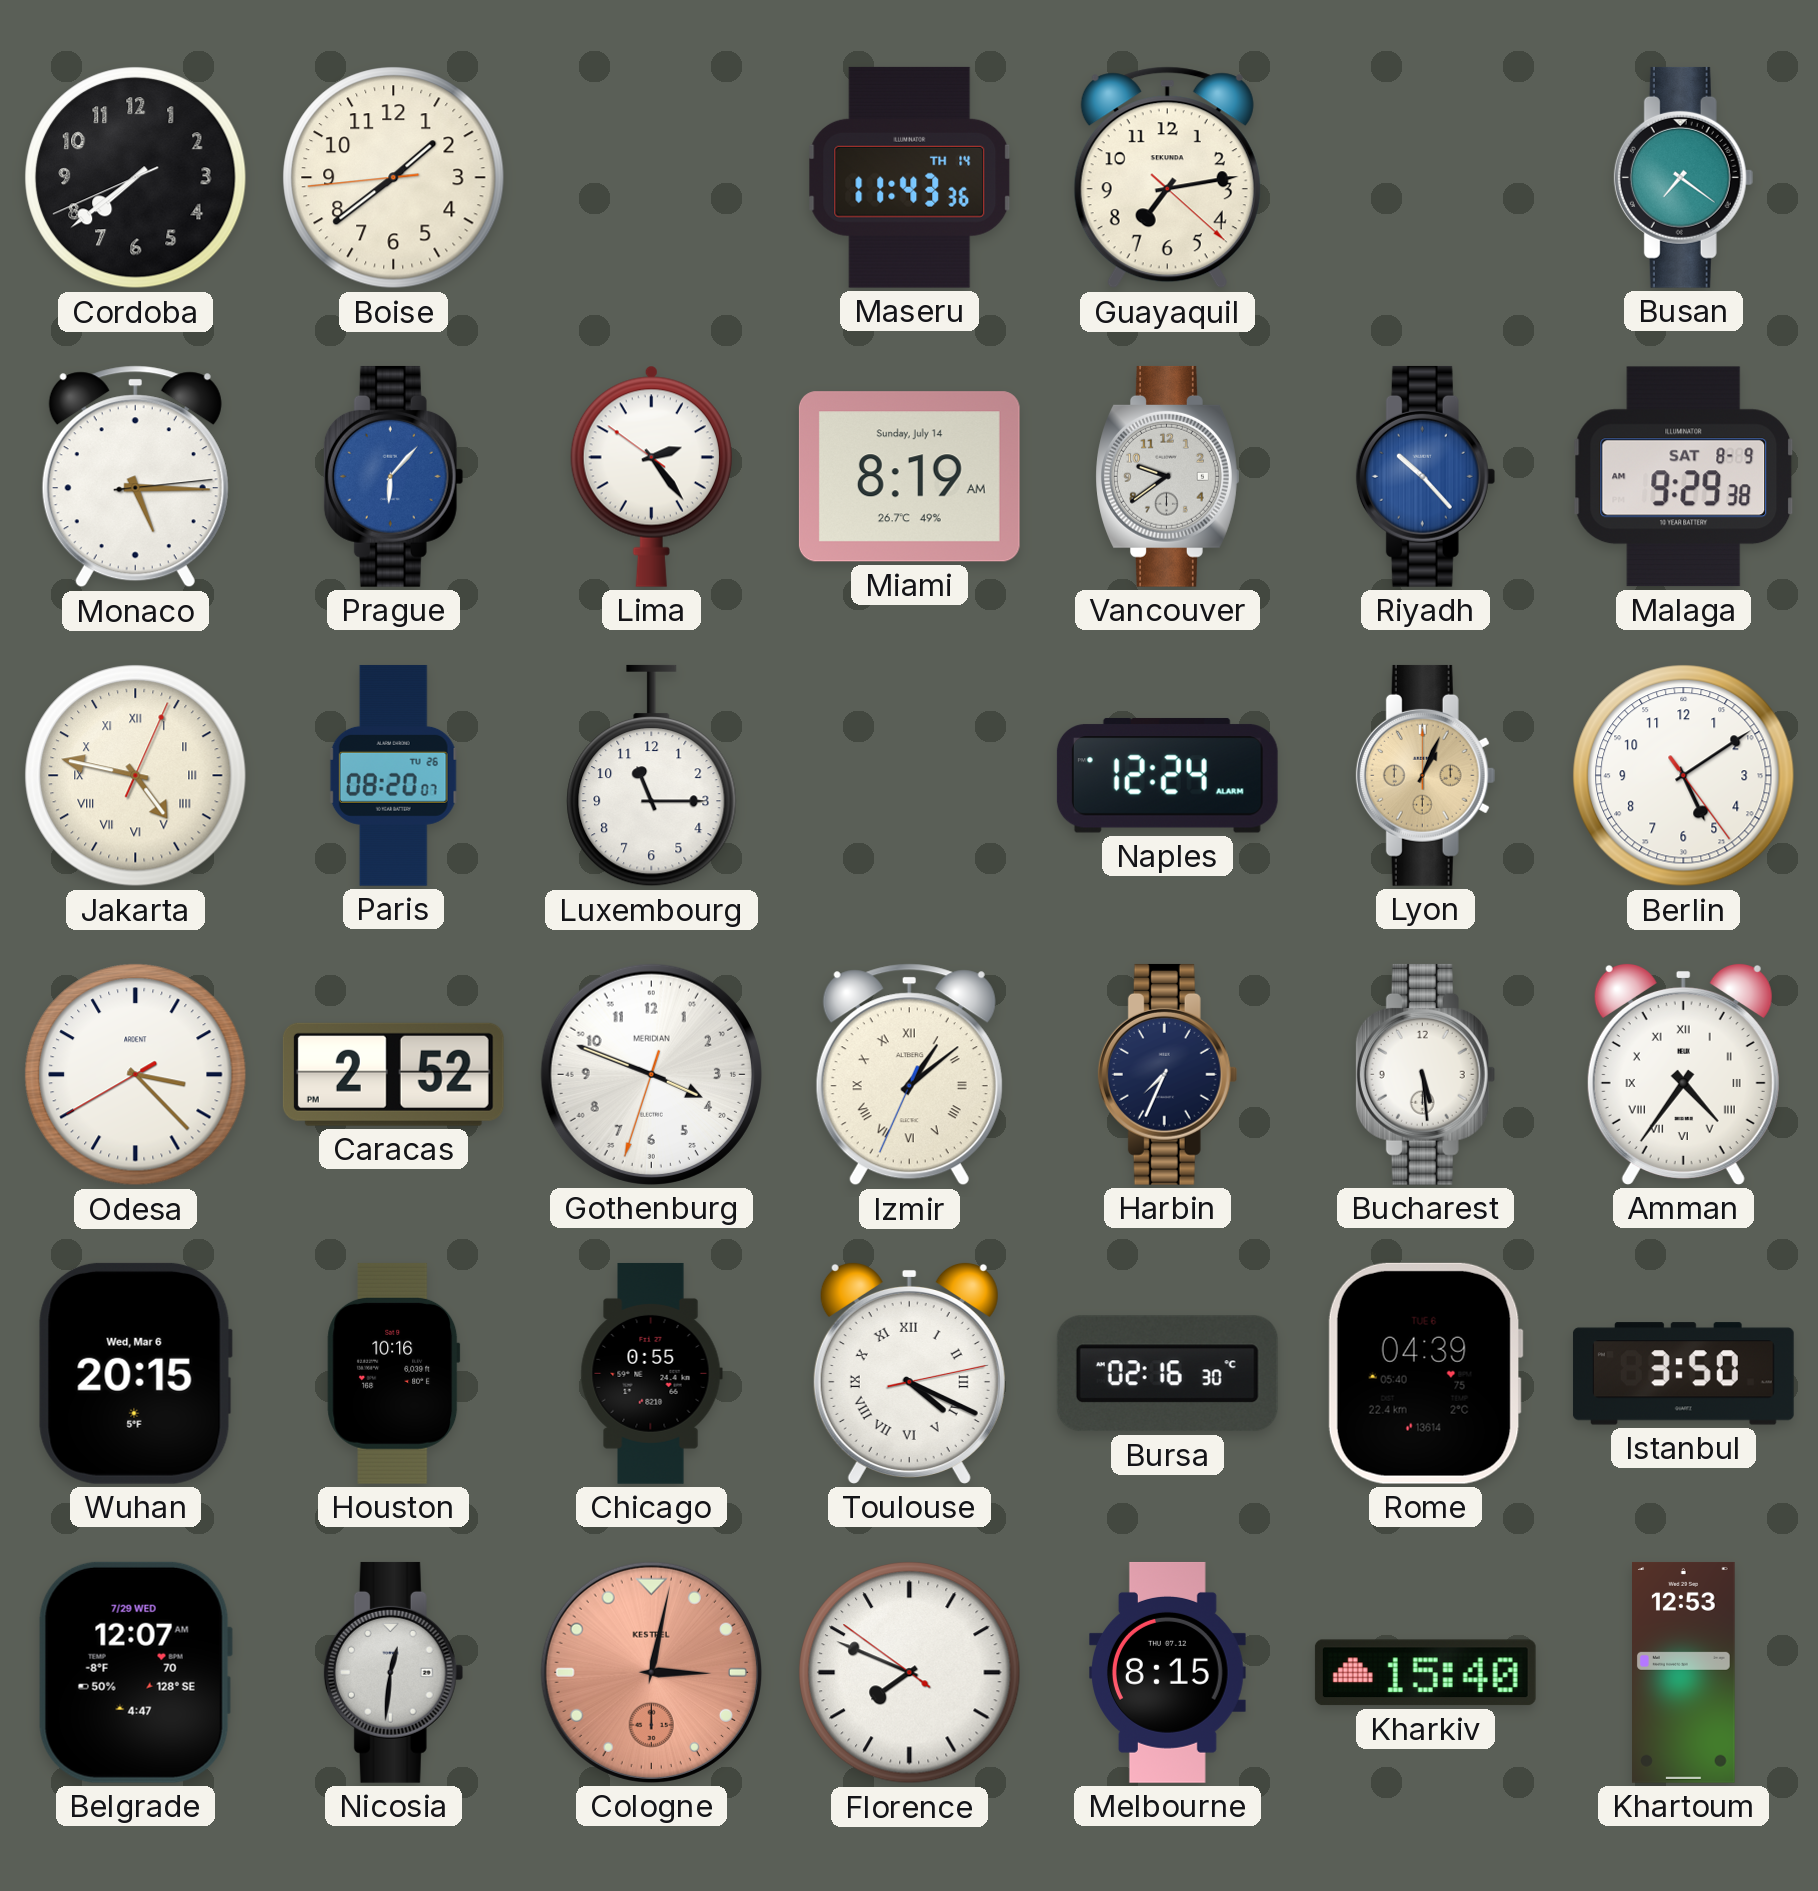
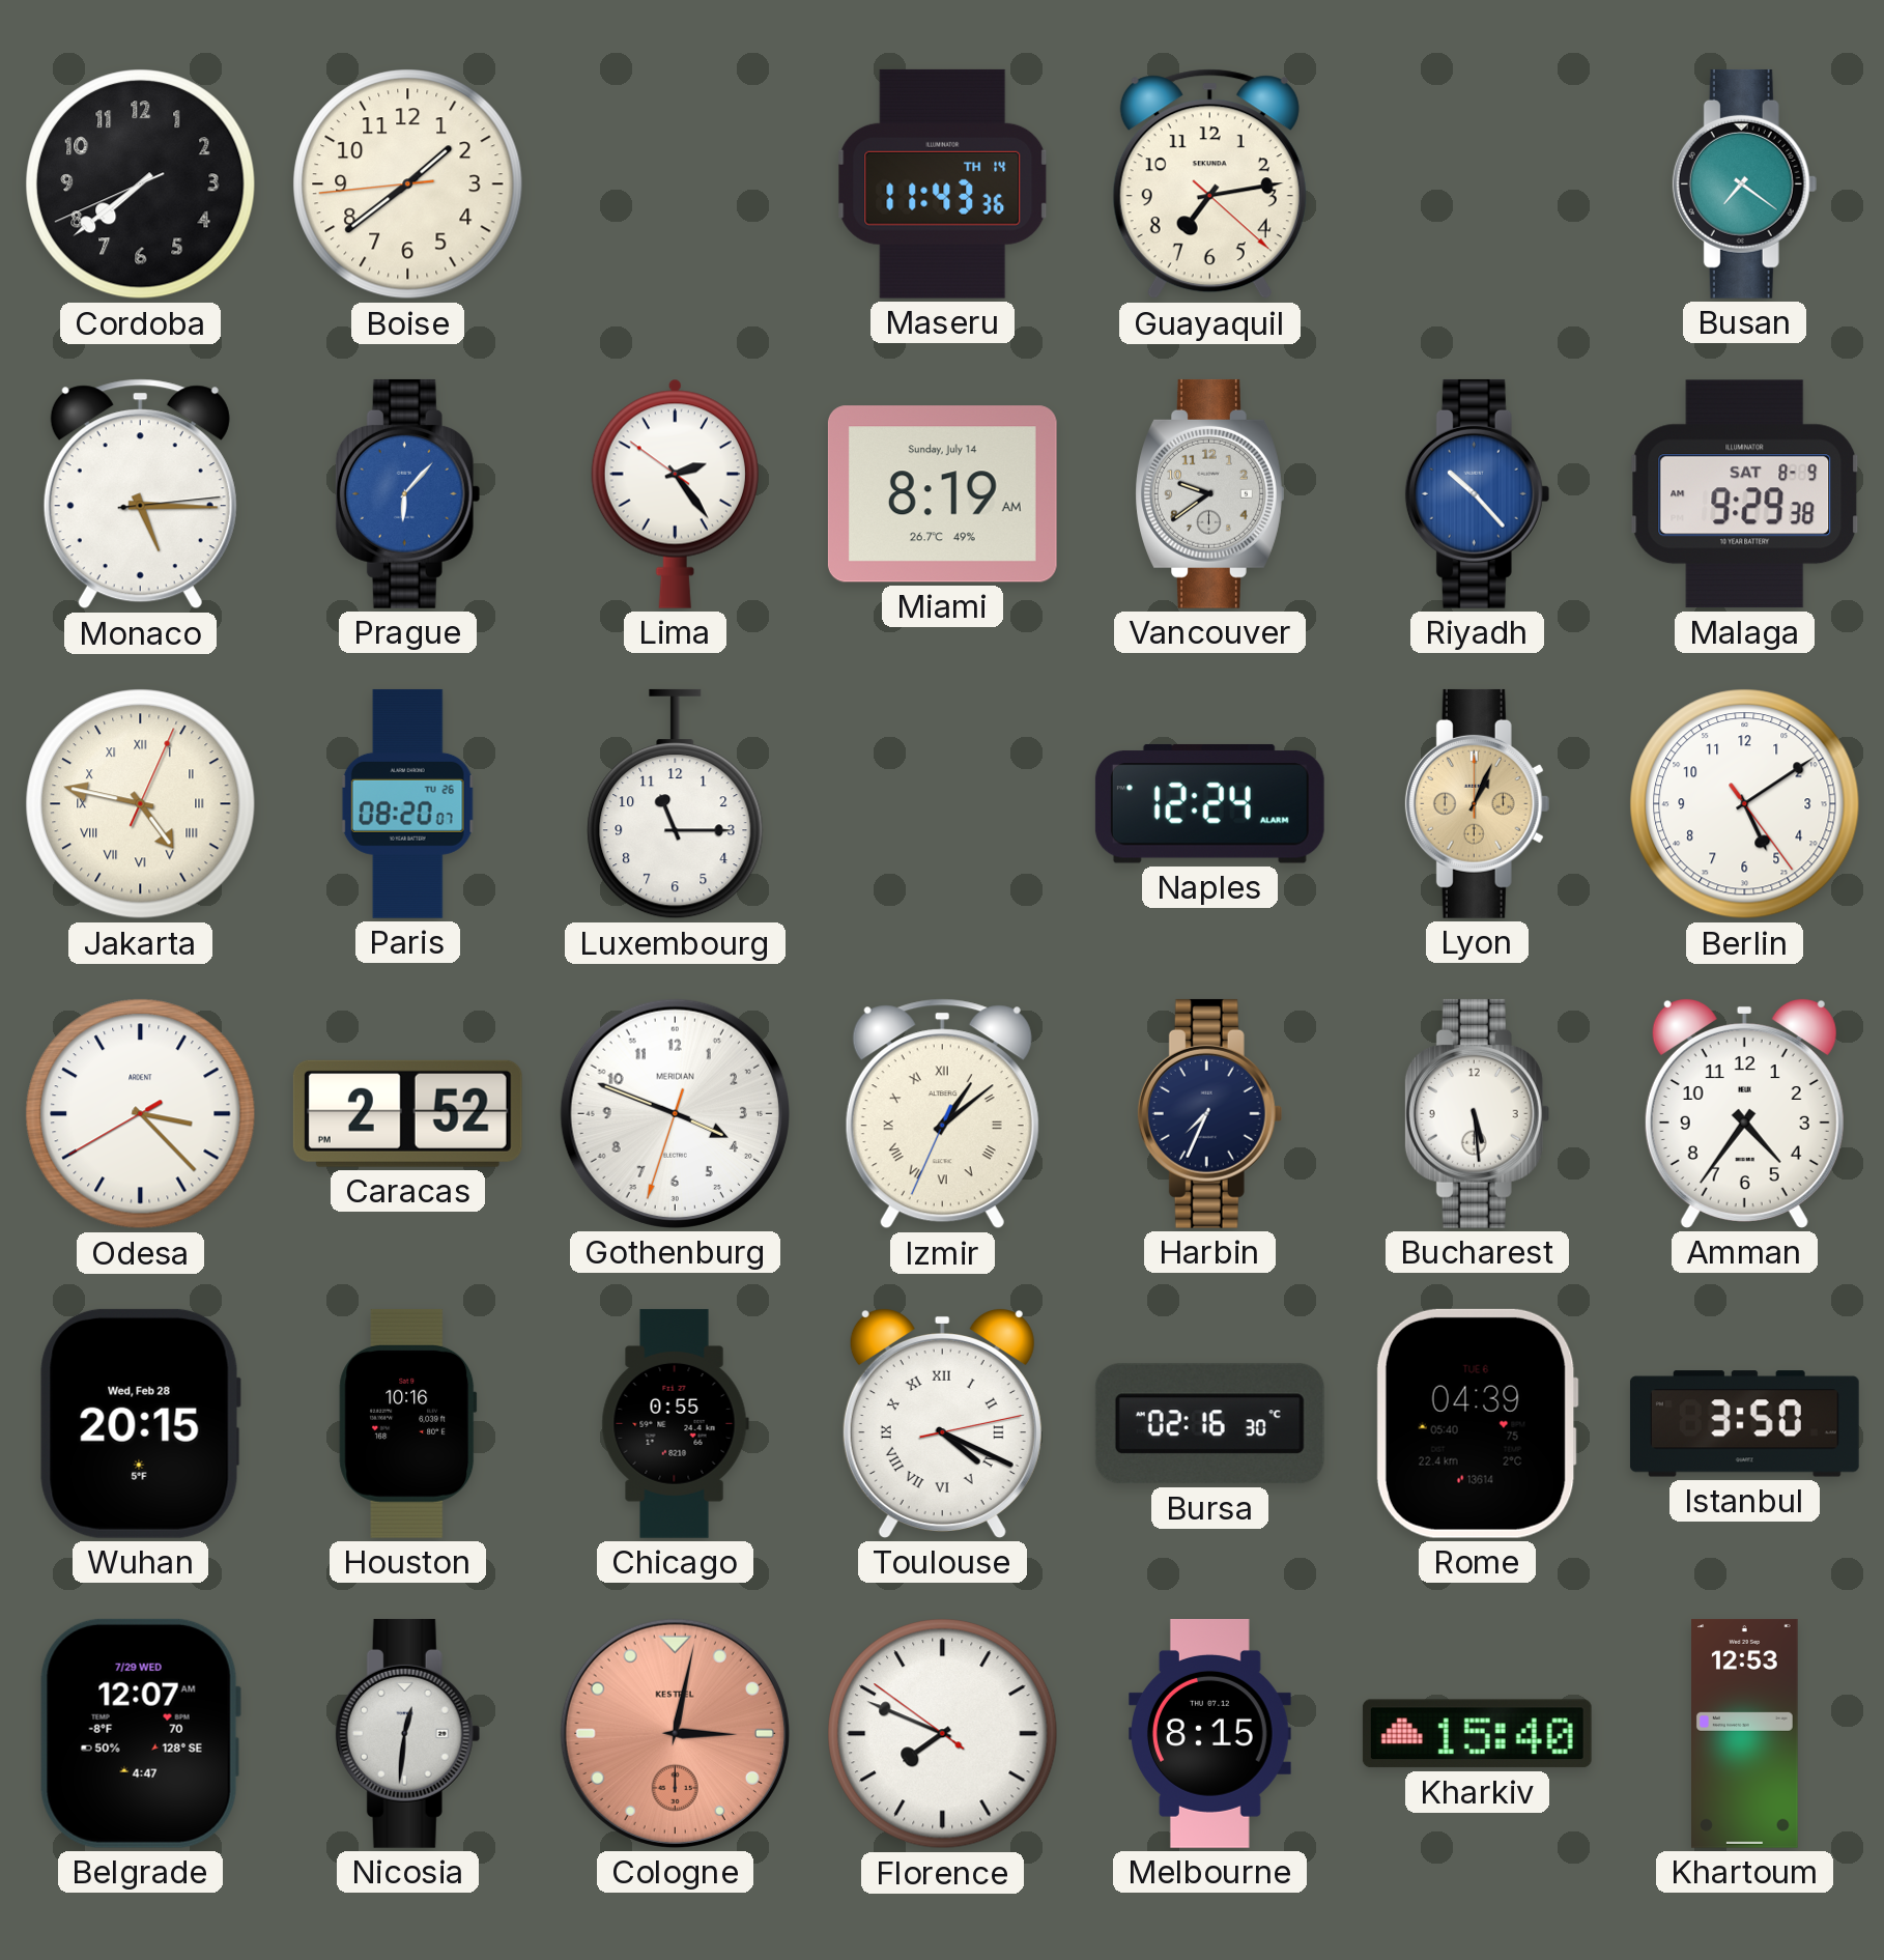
Amman numerals: Roman -> Arabic
Wuhan date: Wed, Mar 6 -> Wed, Feb 28
